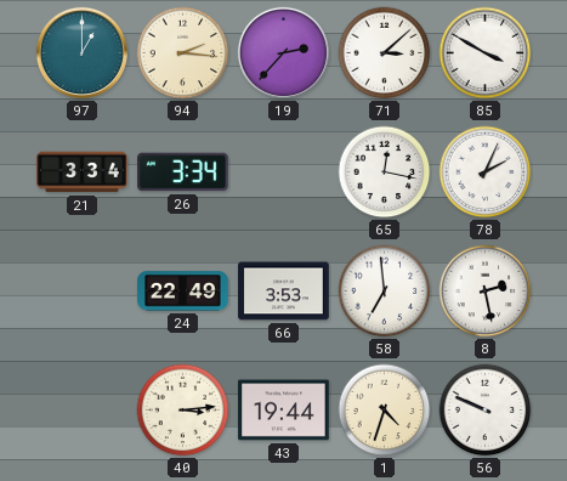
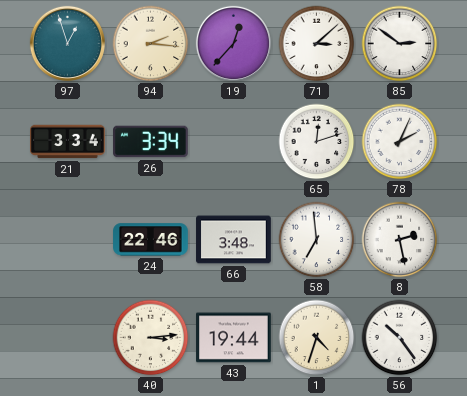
97: 1:00 -> 12:57
19: 2:37 -> 12:37
85: 3:50 -> 2:51
65: 12:17 -> 12:12
24: 22:49 -> 22:46
66: 3:53 -> 3:48
56: 9:49 -> 10:24
